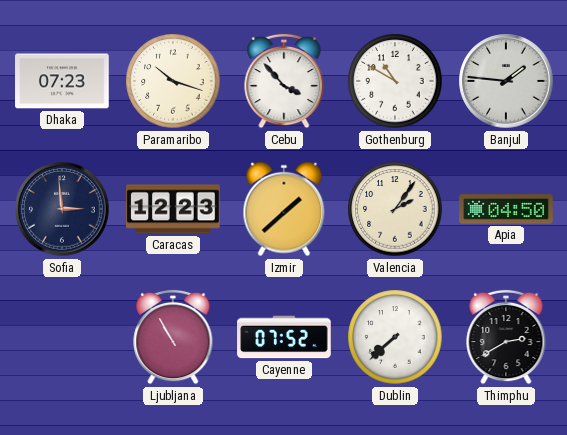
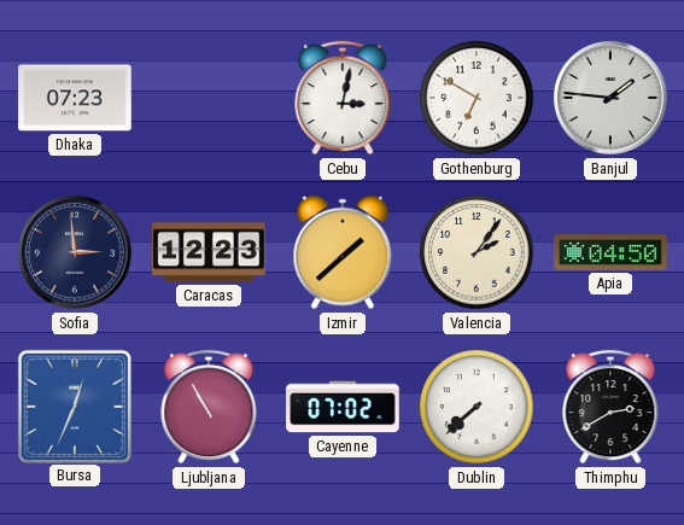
Paramaribo: 10:18 -> none
Cebu: 3:53 -> 3:02
Gothenburg: 10:50 -> 6:50
Bursa: none -> 12:34
Cayenne: 07:52 -> 07:02
